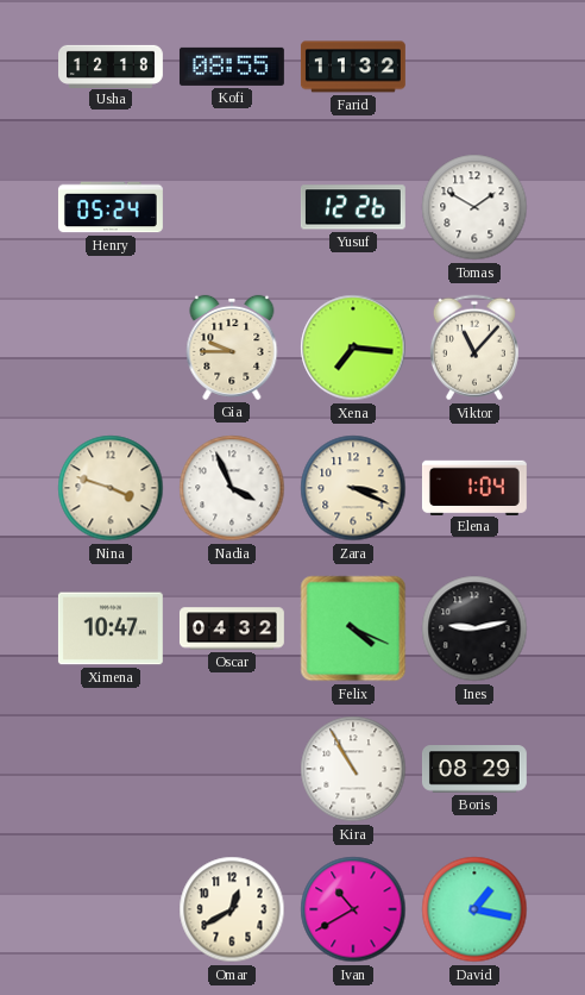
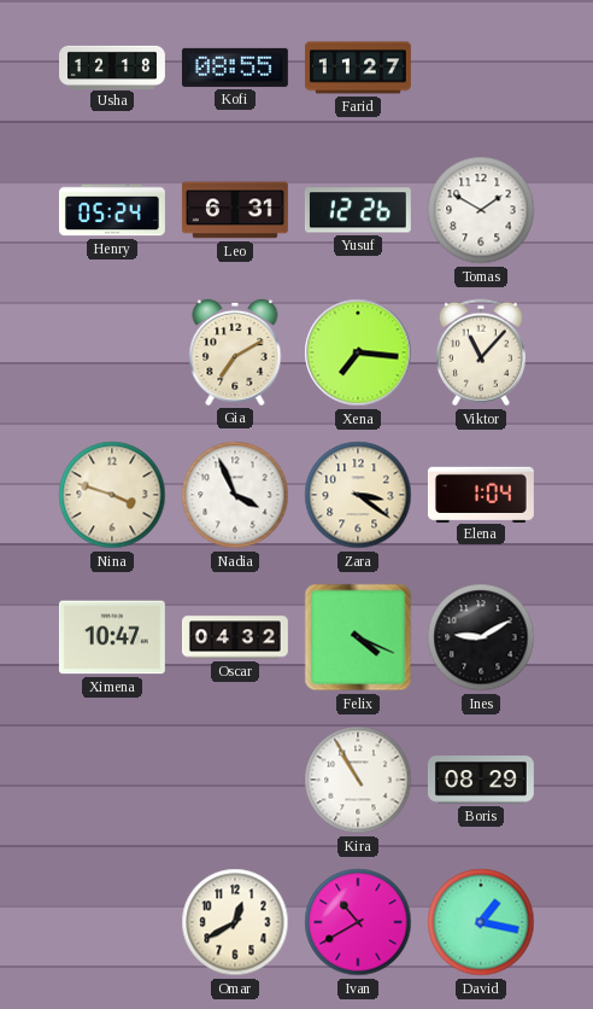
Farid: 11:32 -> 11:27
Leo: none -> 6:31
Gia: 9:45 -> 7:10
Zara: 3:19 -> 3:21
Ines: 9:13 -> 9:10
